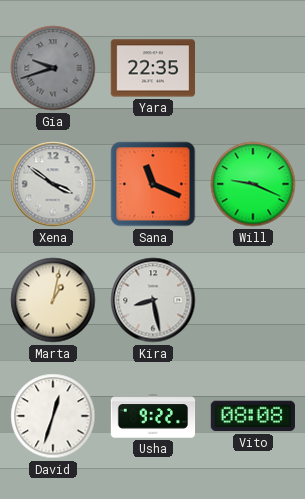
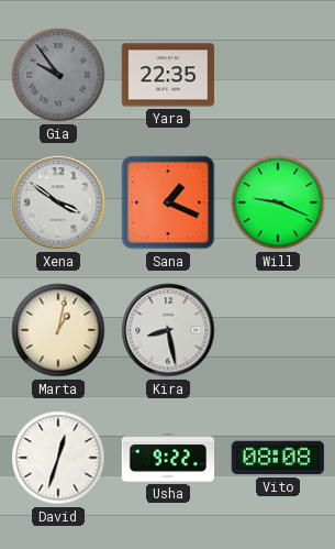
Gia: 9:42 -> 9:54
Sana: 11:19 -> 1:19
